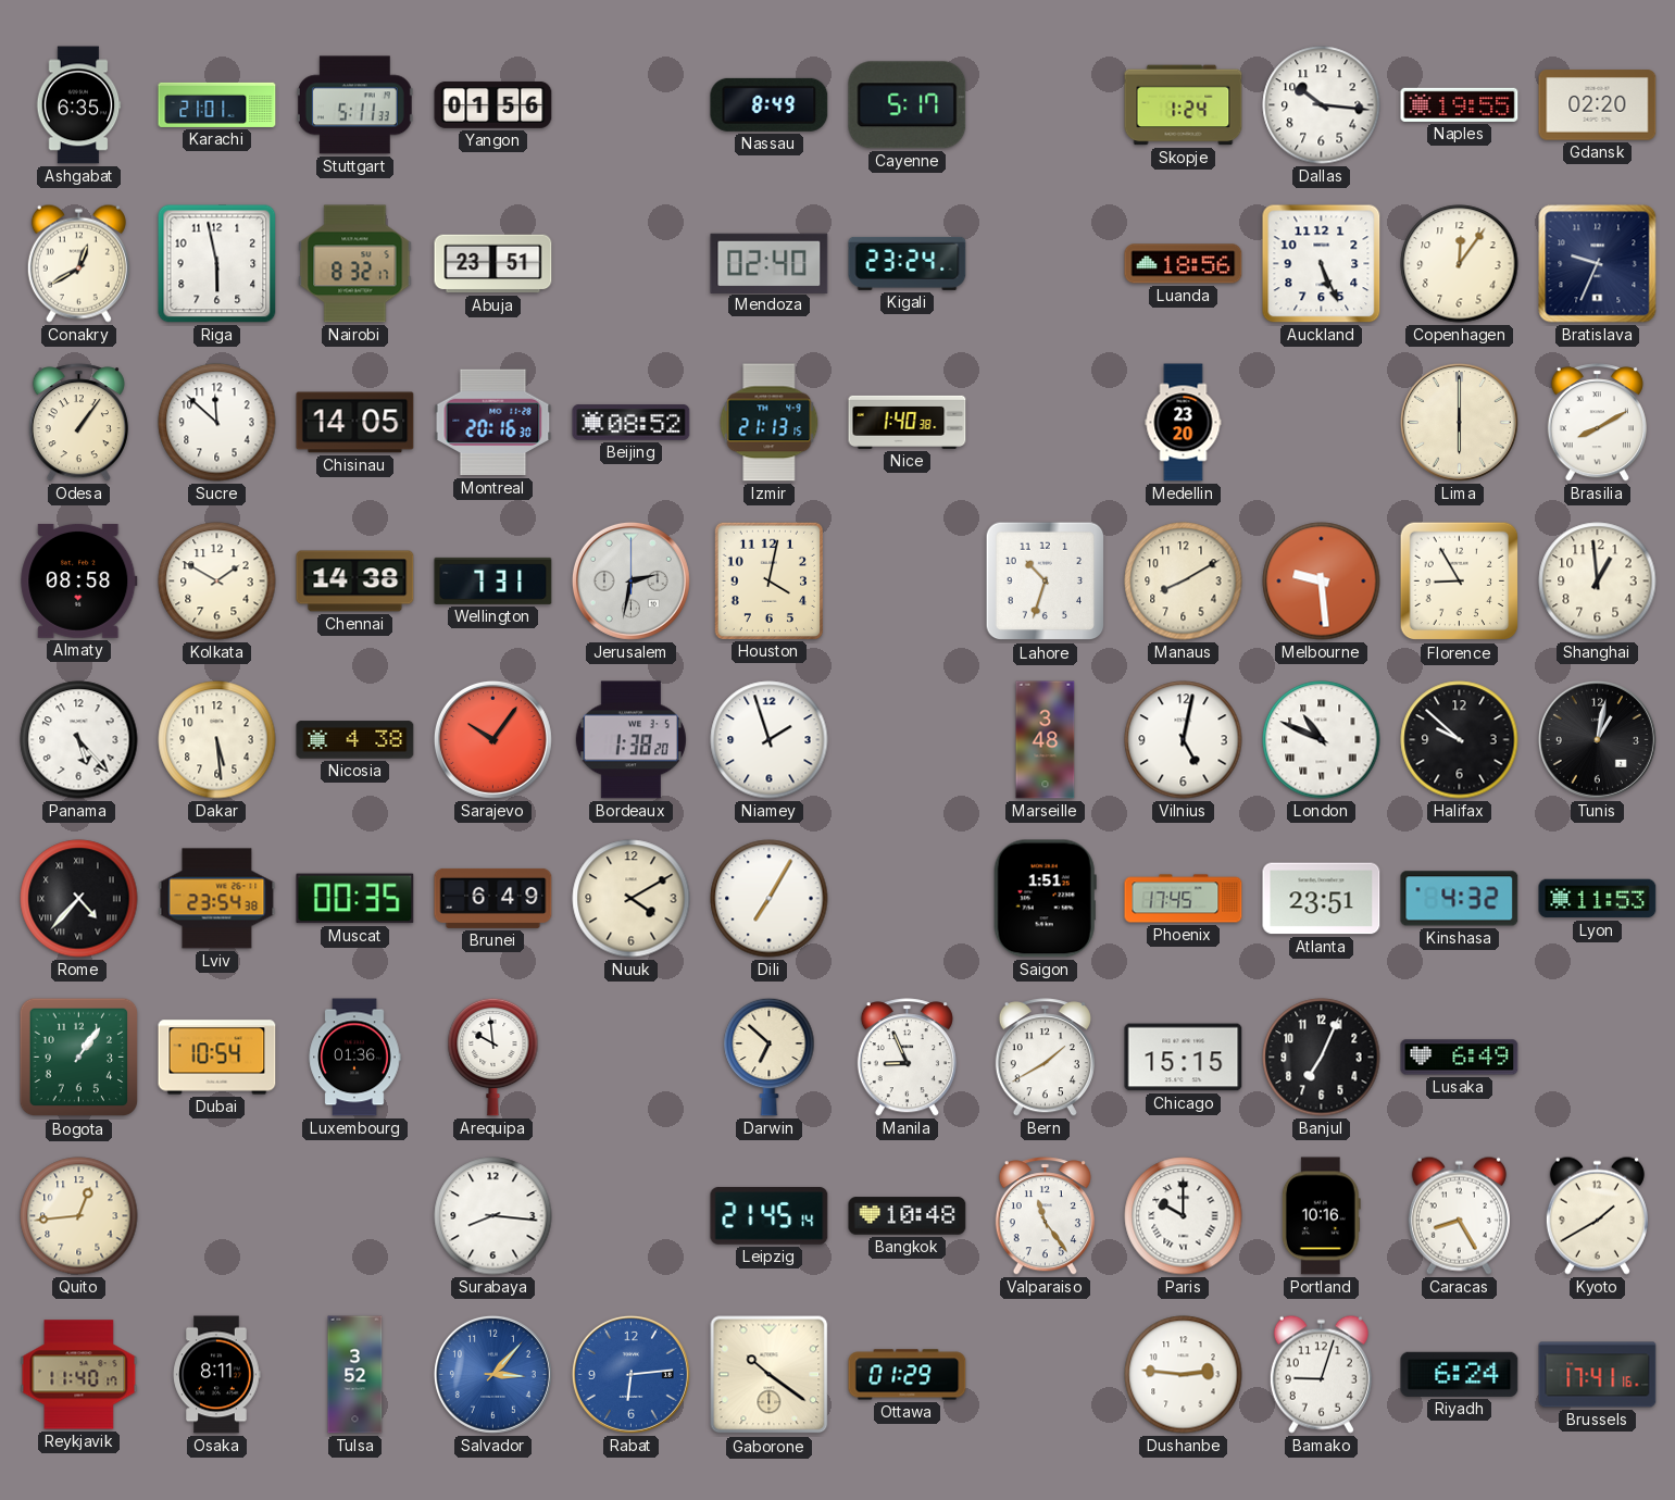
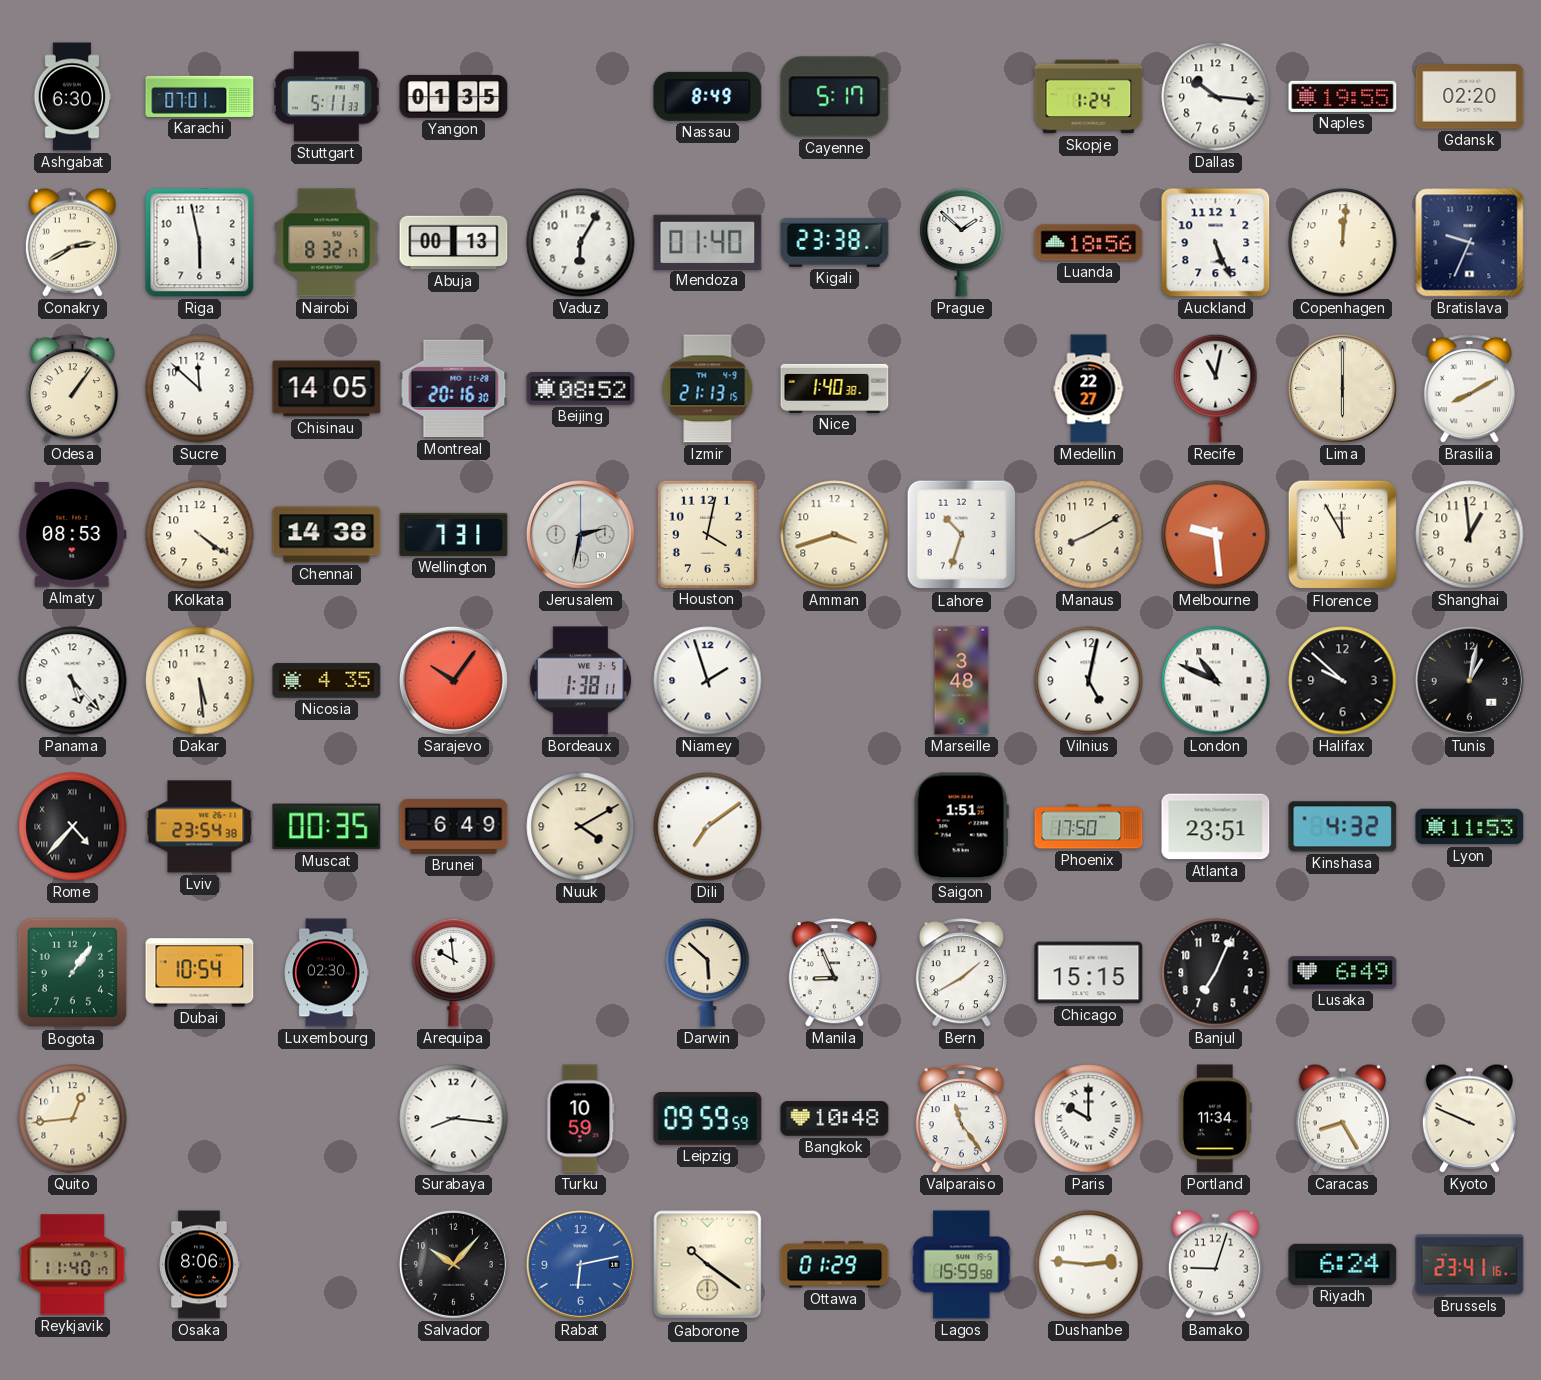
Ashgabat: 6:35 -> 6:30
Karachi: 21:01 -> 07:01
Yangon: 01:56 -> 01:35
Conakry: 12:40 -> 2:40
Abuja: 23:51 -> 00:13
Vaduz: none -> 6:05
Mendoza: 02:40 -> 01:40
Kigali: 23:24 -> 23:38
Prague: none -> 1:52
Copenhagen: 12:06 -> 12:01
Medellin: 23:20 -> 22:27
Recife: none -> 11:02
Almaty: 08:58 -> 08:53
Kolkata: 1:50 -> 4:21
Amman: none -> 3:42
Florence: 8:55 -> 11:55
Nicosia: 4:38 -> 4:35
Bordeaux: 1:38:20 -> 1:38:11
Dili: 7:05 -> 7:09
Phoenix: 17:45 -> 17:50
Luxembourg: 01:36 -> 02:30
Darwin: 6:52 -> 5:52
Turku: none -> 10:59
Leipzig: 21:45 -> 09:59
Portland: 10:16 -> 11:34
Kyoto: 1:40 -> 9:49
Osaka: 8:11 -> 8:06
Tulsa: 3:52 -> none
Salvador: 3:07 -> 10:07
Salvador dial: blue -> black
Rabat: 6:14 -> 6:13
Lagos: none -> 15:59
Brussels: 17:41 -> 23:41
